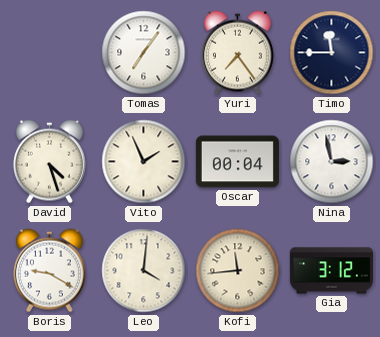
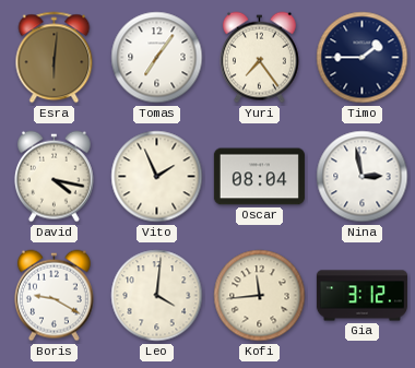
Esra: none -> 6:01
Timo: 11:45 -> 1:45
David: 4:27 -> 4:17
Oscar: 00:04 -> 08:04
